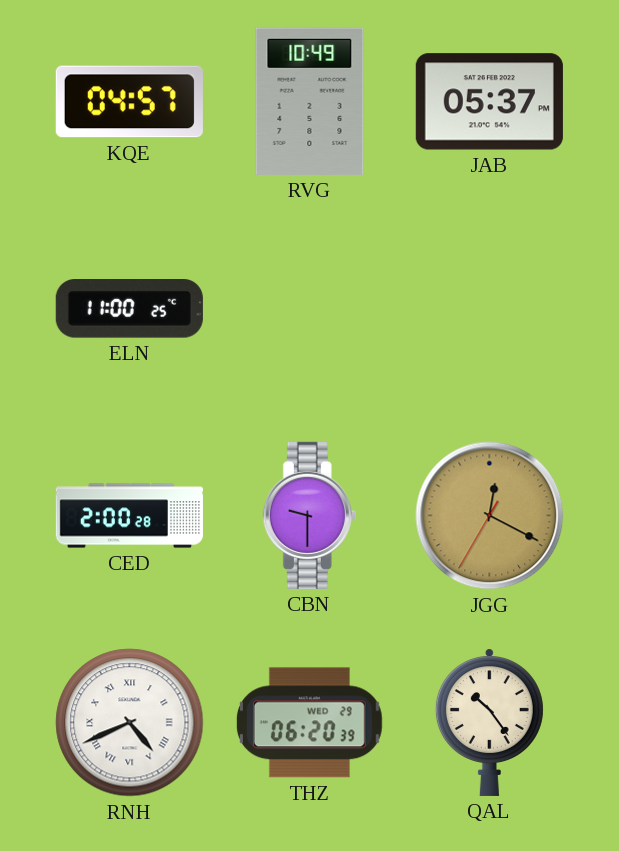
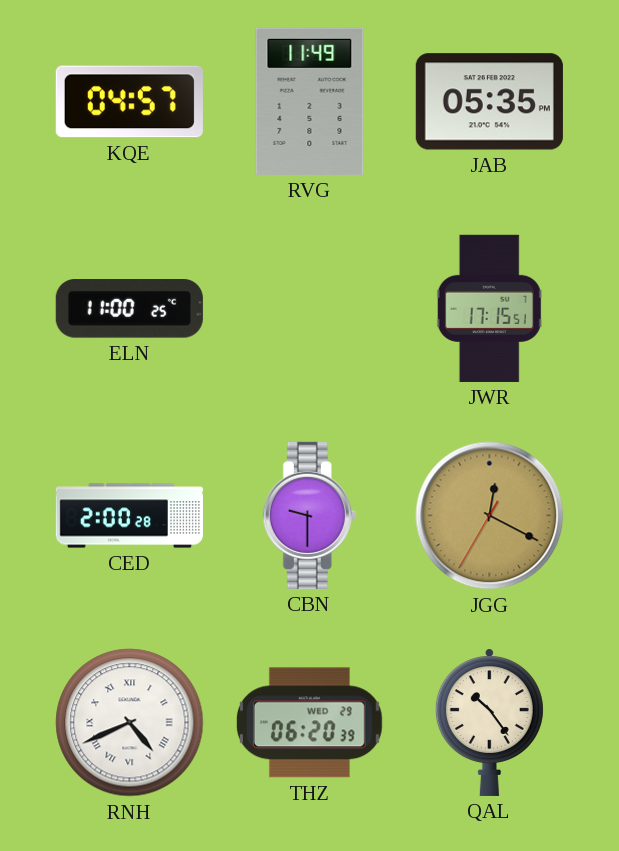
RVG: 10:49 -> 11:49
JAB: 05:37 -> 05:35
JWR: none -> 17:15
